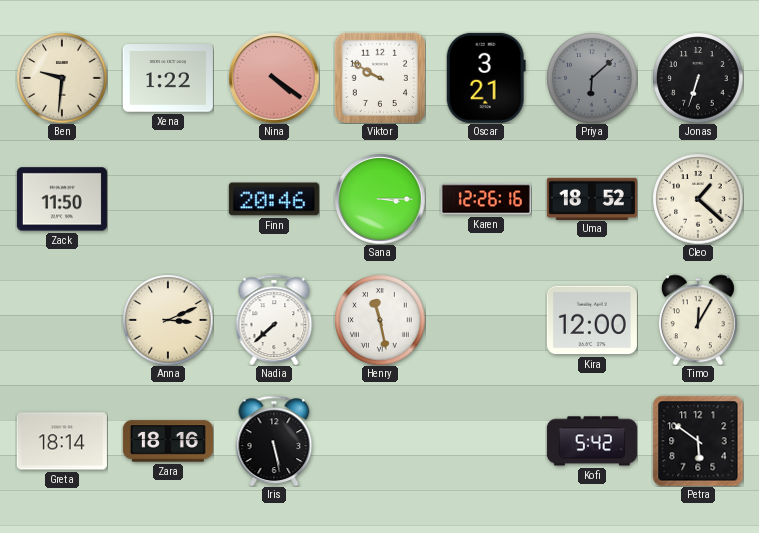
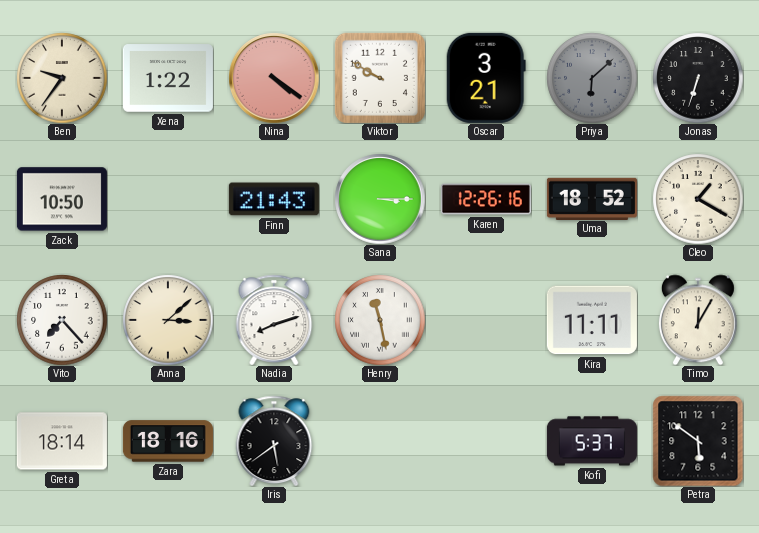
Ben: 9:31 -> 9:36
Zack: 11:50 -> 10:50
Finn: 20:46 -> 21:43
Cleo: 1:22 -> 1:20
Vito: none -> 7:23
Anna: 3:11 -> 3:08
Nadia: 7:38 -> 8:12
Kira: 12:00 -> 11:11
Iris: 5:28 -> 5:39
Kofi: 5:42 -> 5:37
